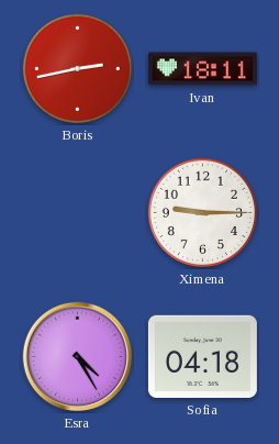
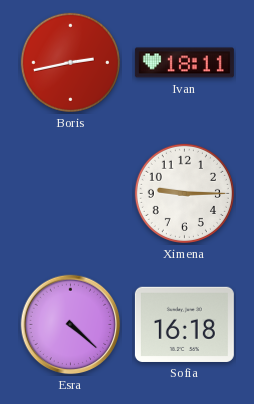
Esra: 4:25 -> 4:22
Sofia: 04:18 -> 16:18
